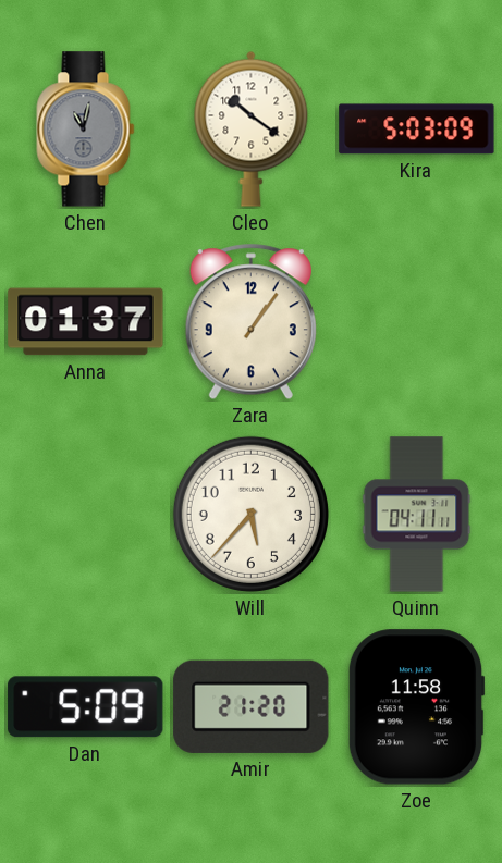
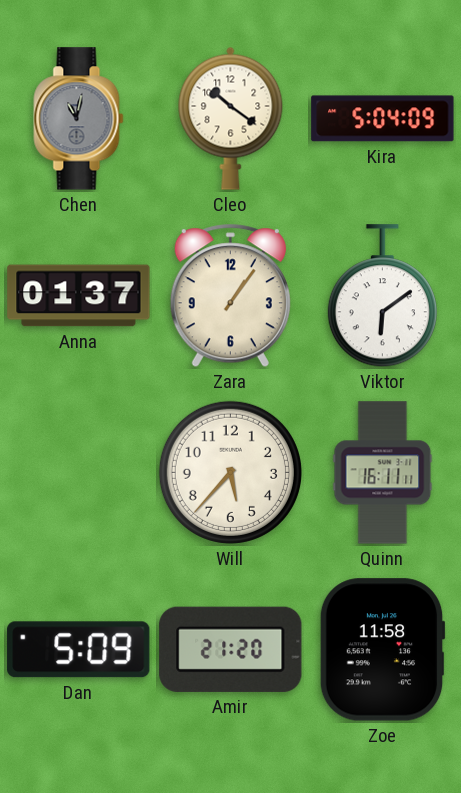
Kira: 5:03 -> 5:04
Viktor: none -> 6:09
Quinn: 04:11 -> 16:11
